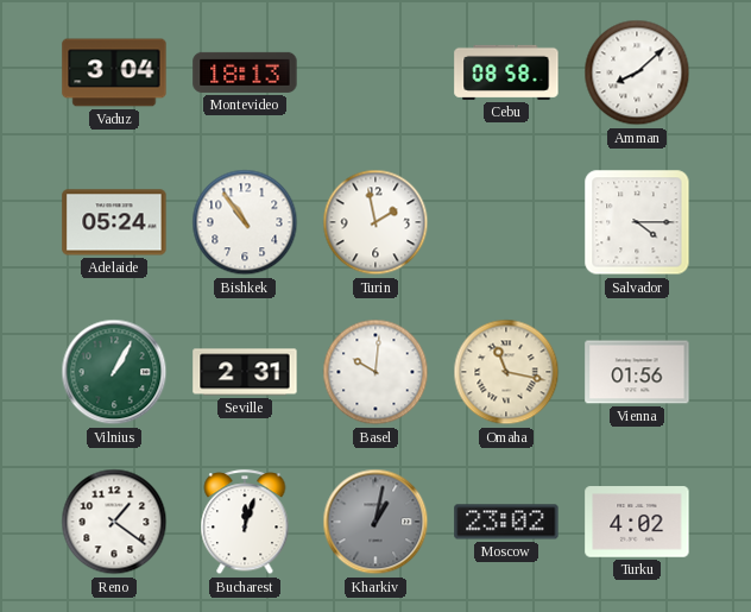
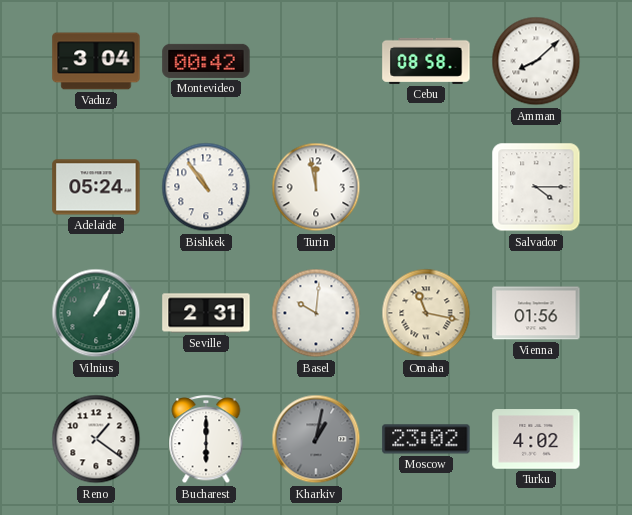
Montevideo: 18:13 -> 00:42
Turin: 1:58 -> 11:58
Bucharest: 12:03 -> 6:00
